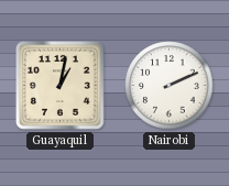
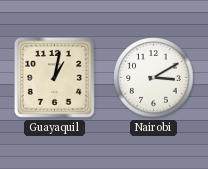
Nairobi: 2:11 -> 3:10
